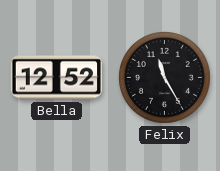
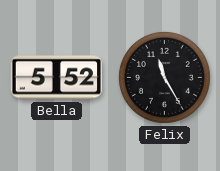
Bella: 12:52 -> 5:52
